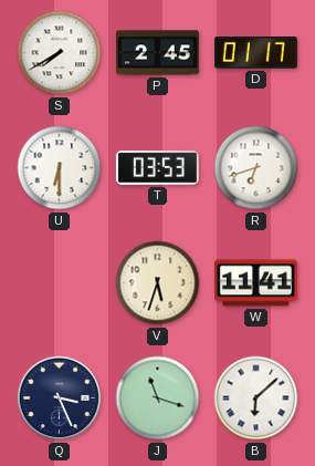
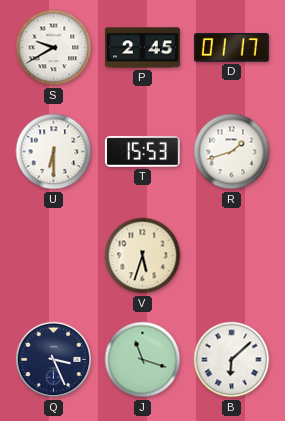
S: 7:40 -> 9:40
T: 03:53 -> 15:53
R: 6:42 -> 1:42
W: 11:41 -> none
